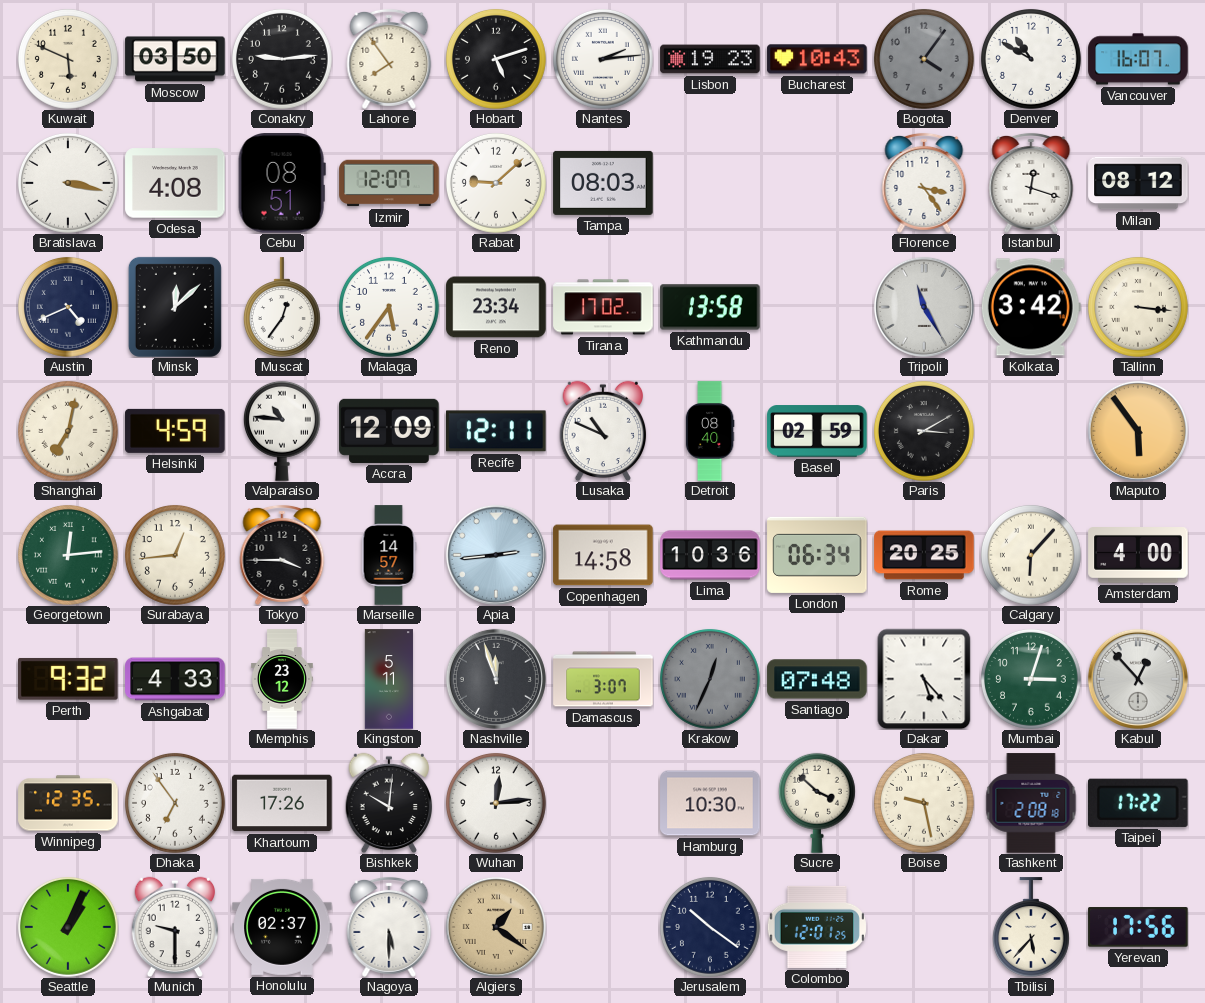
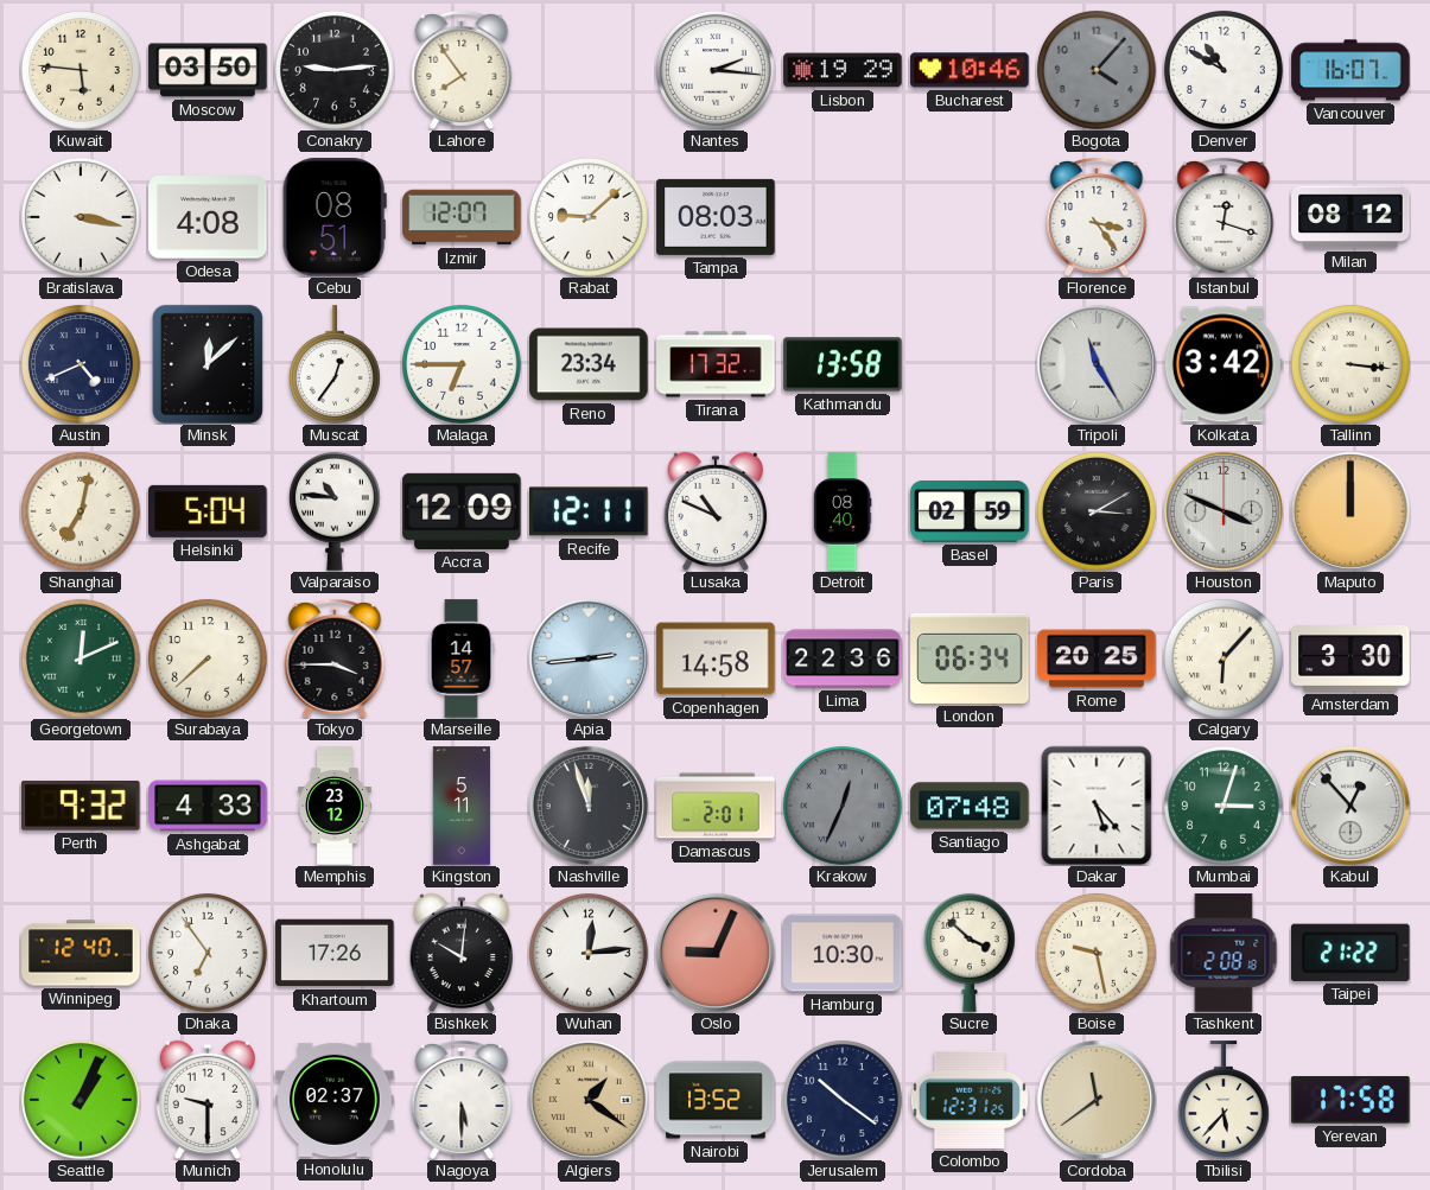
Kuwait: 5:49 -> 5:46
Hobart: 5:12 -> none
Nantes: 2:14 -> 2:16
Lisbon: 19:23 -> 19:29
Bucharest: 10:43 -> 10:46
Bogota: 4:06 -> 4:07
Malaga: 5:36 -> 6:45
Tirana: 17:02 -> 17:32
Helsinki: 4:59 -> 5:04
Houston: none -> 3:49
Maputo: 5:54 -> 12:00
Georgetown: 12:14 -> 12:11
Surabaya: 12:44 -> 7:38
Lima: 10:36 -> 22:36
Amsterdam: 4:00 -> 3:30
Damascus: 3:07 -> 2:01
Winnipeg: 12:35 -> 12:40
Oslo: none -> 9:04
Taipei: 17:22 -> 21:22
Nairobi: none -> 13:52
Colombo: 12:01 -> 12:31
Cordoba: none -> 11:39
Yerevan: 17:56 -> 17:58
